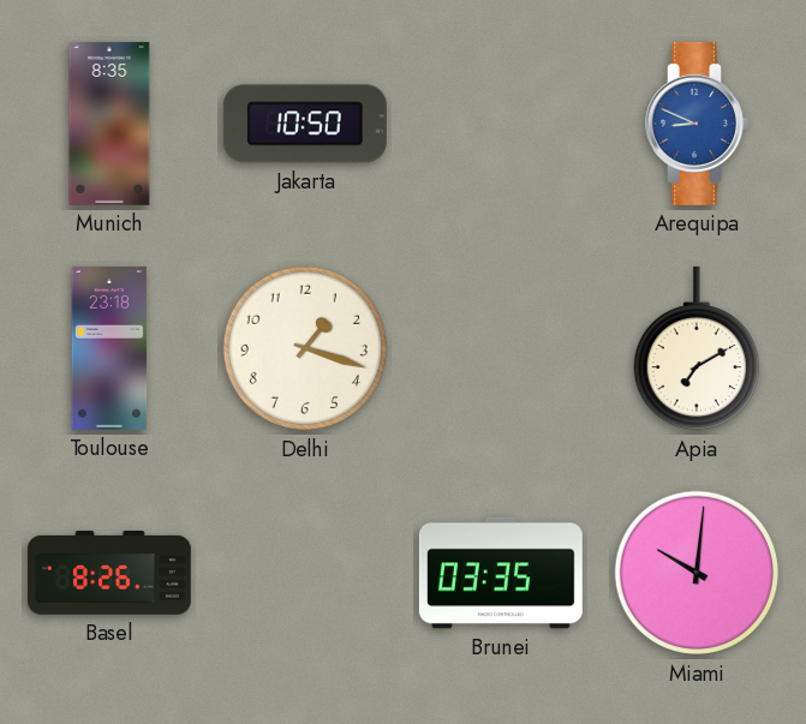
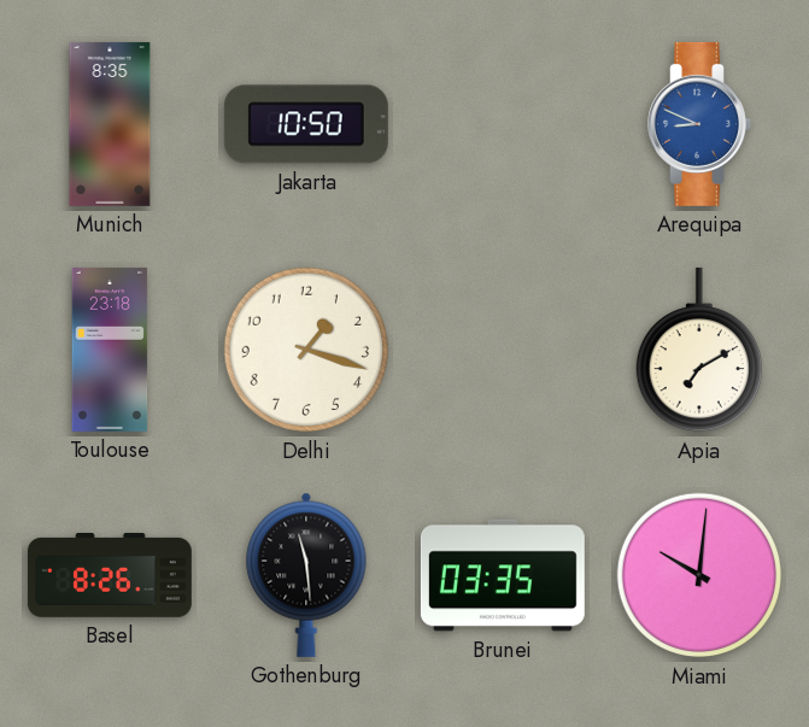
Gothenburg: none -> 11:29
